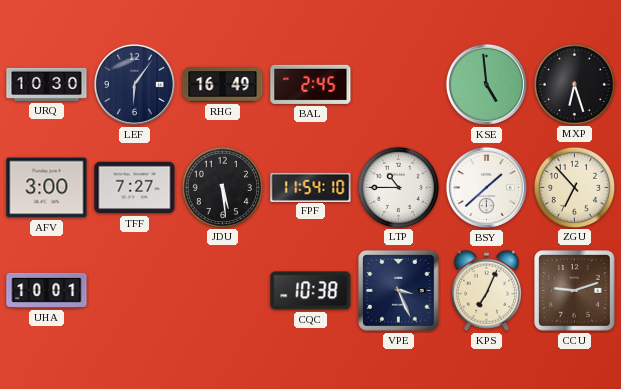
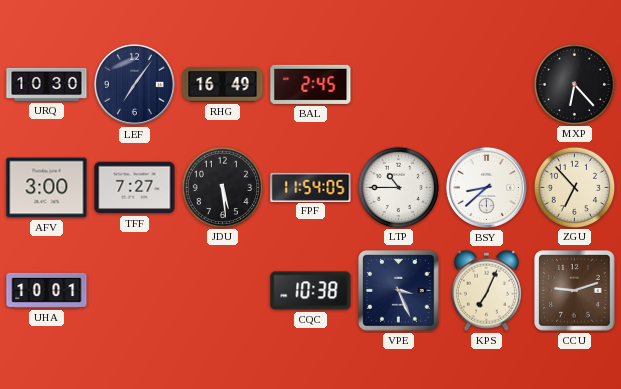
LEF: 6:06 -> 7:06
KSE: 4:59 -> none
MXP: 6:27 -> 6:23
FPF: 11:54:10 -> 11:54:05
BSY: 1:38 -> 8:38
